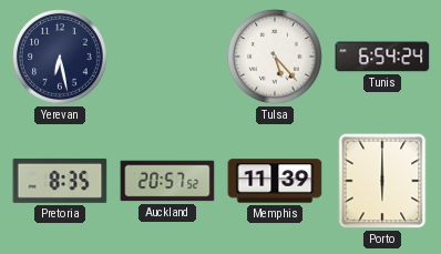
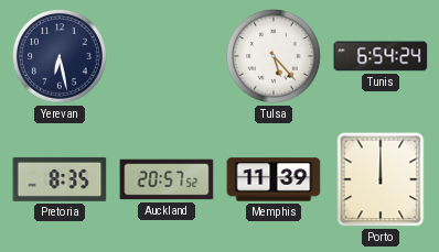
Porto: 6:00 -> 12:00
